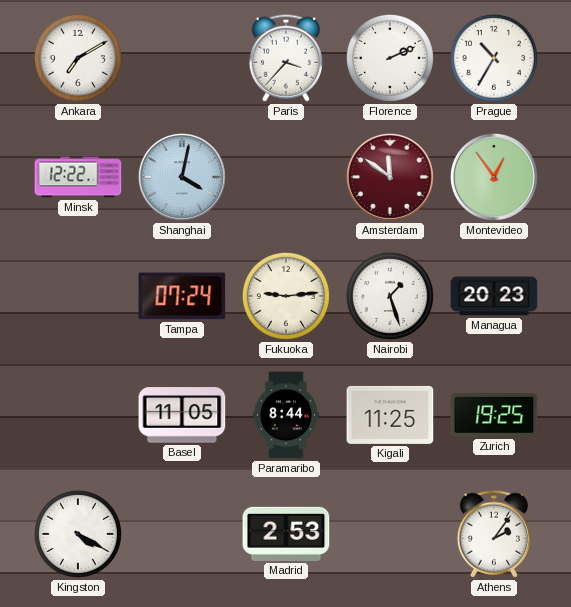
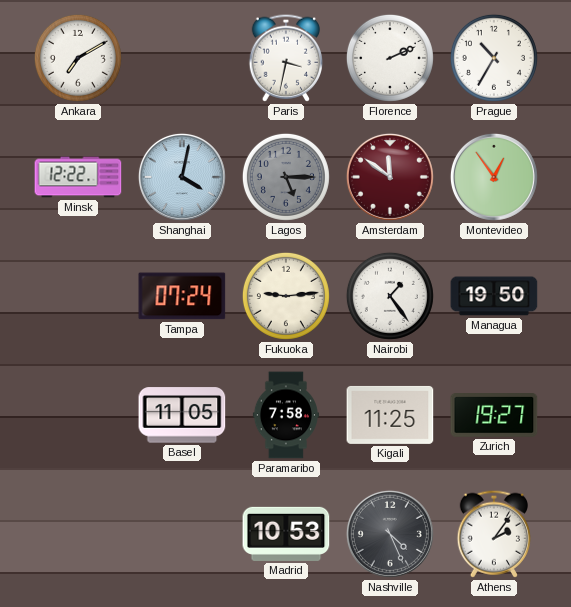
Paris: 3:37 -> 3:32
Lagos: none -> 5:15
Nairobi: 1:27 -> 1:24
Managua: 20:23 -> 19:50
Paramaribo: 8:44 -> 7:58
Zurich: 19:25 -> 19:27
Kingston: 4:20 -> none
Madrid: 2:53 -> 10:53
Nashville: none -> 4:26
